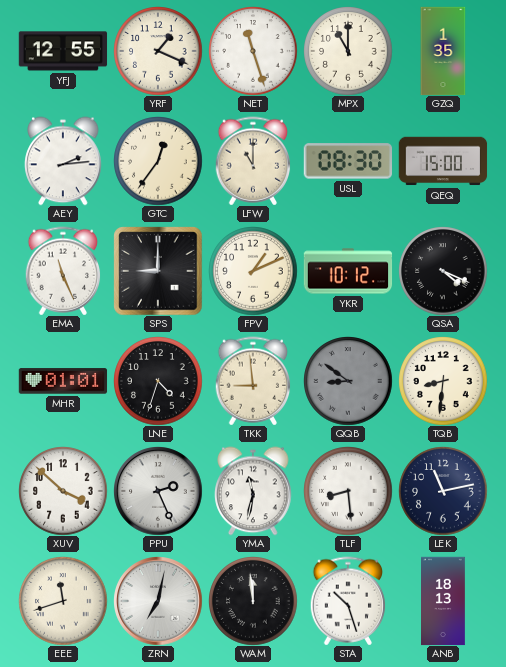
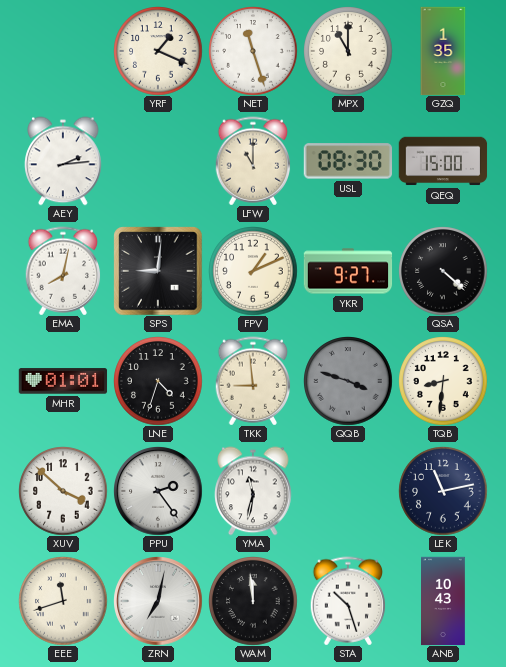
YFJ: 12:55 -> none
GTC: 12:36 -> none
EMA: 11:26 -> 8:02
SPS: 9:00 -> 9:01
YKR: 10:12 -> 9:27
QSA: 4:19 -> 4:22
QQB: 8:51 -> 3:48
PPU: 2:26 -> 2:24
TLF: 8:29 -> none
ANB: 18:13 -> 10:43
